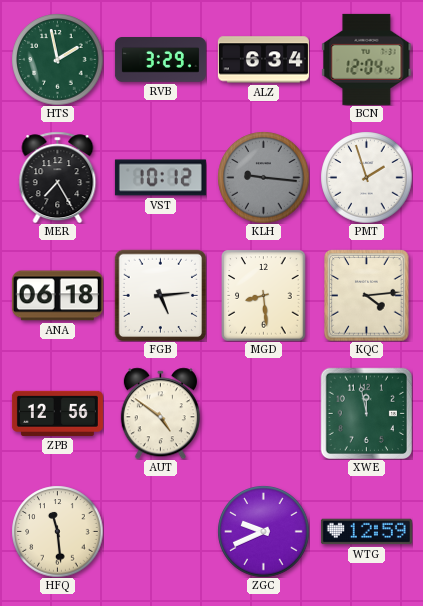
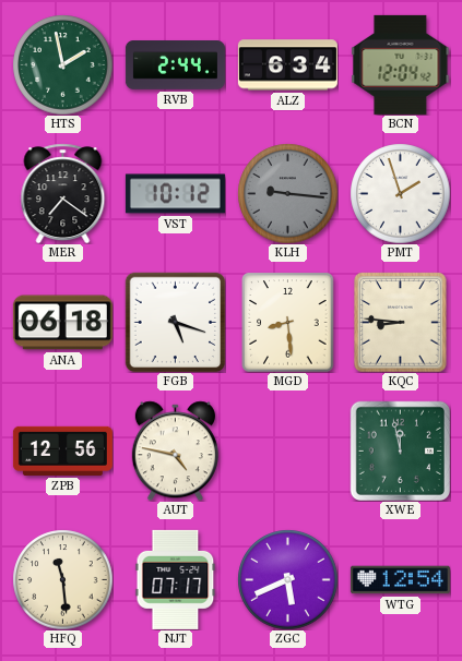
RVB: 3:29 -> 2:44
MER: 7:25 -> 7:21
FGB: 5:14 -> 5:18
KQC: 4:14 -> 8:46
AUT: 4:51 -> 4:47
NJT: none -> 07:17
ZGC: 9:41 -> 5:41
WTG: 12:59 -> 12:54
